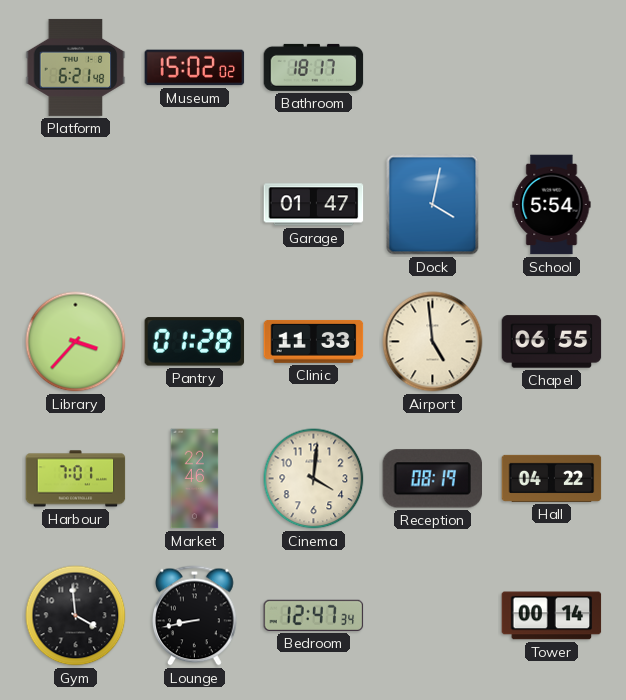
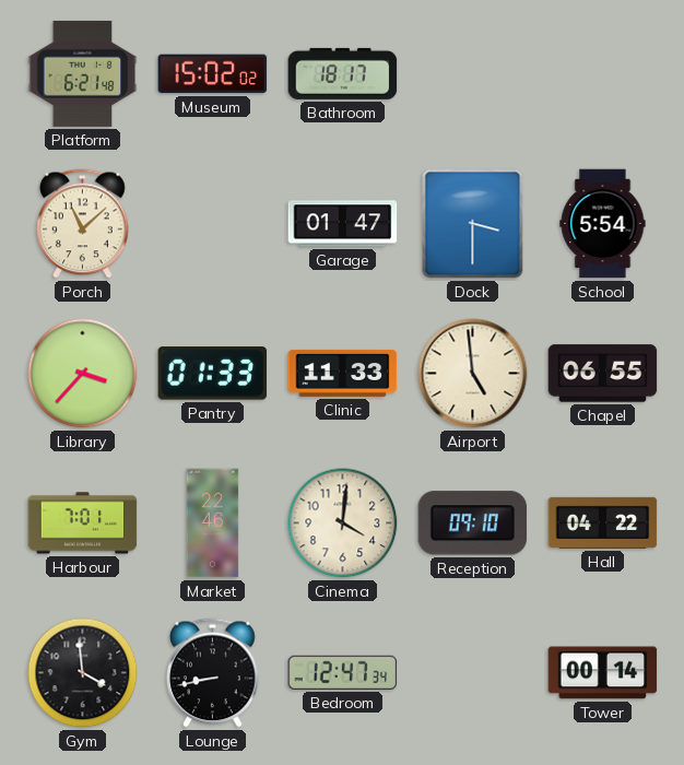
Porch: none -> 11:08
Dock: 4:02 -> 3:30
Pantry: 01:28 -> 01:33
Reception: 08:19 -> 09:10
